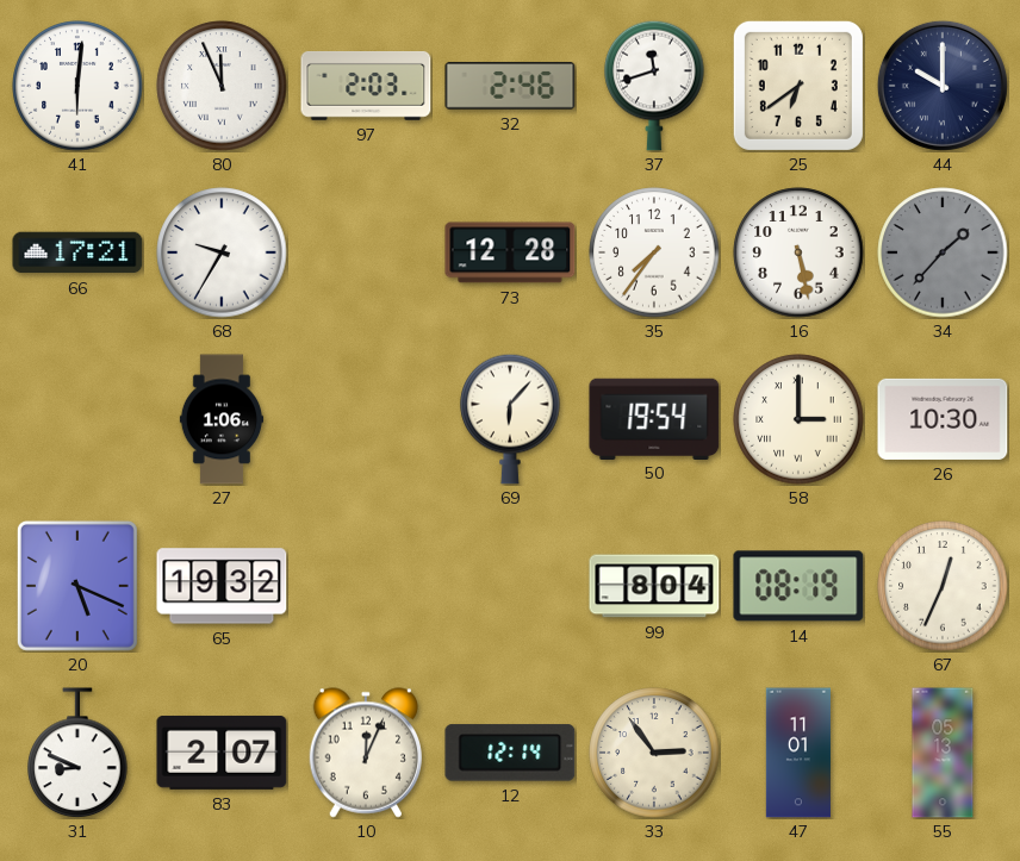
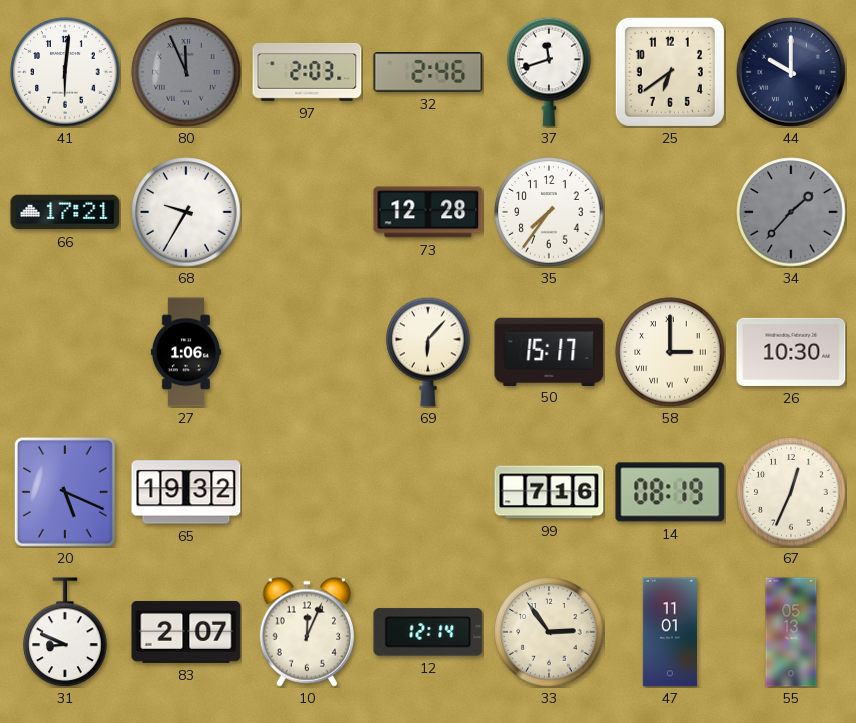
80 dial: white -> grey
16: 5:28 -> none
50: 19:54 -> 15:17
99: 8:04 -> 7:16
